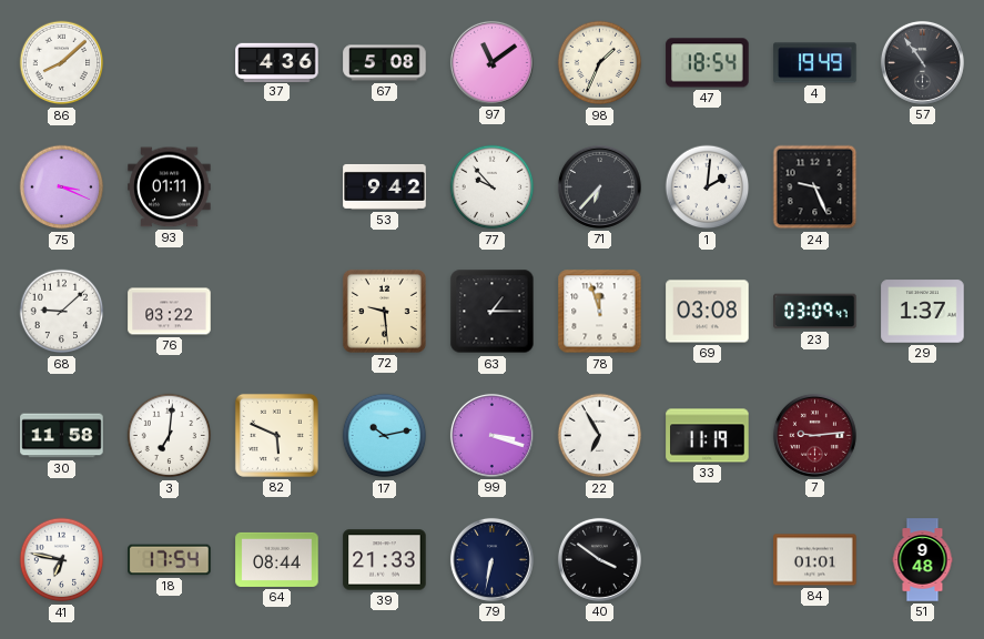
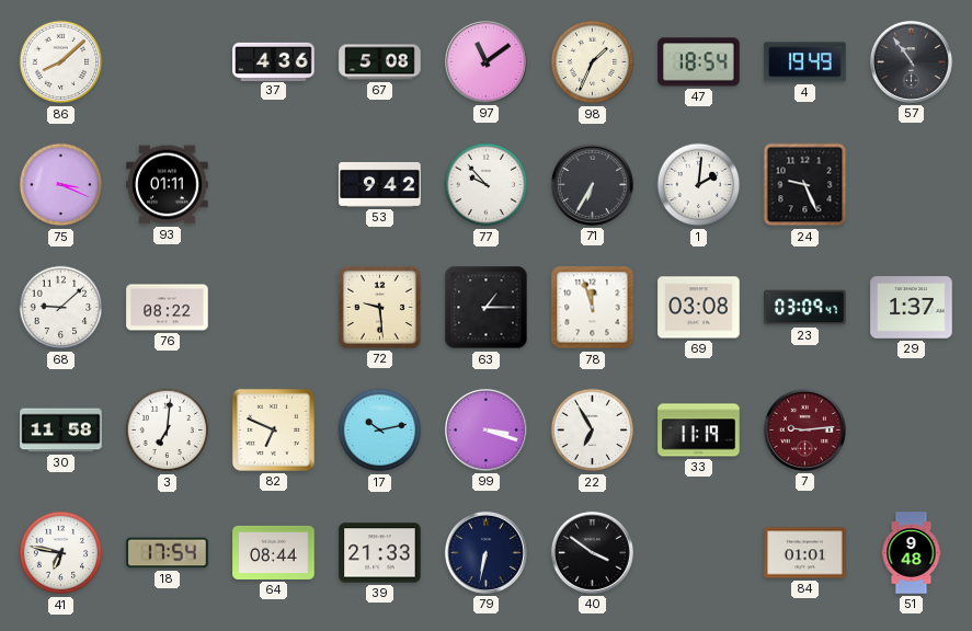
71: 6:37 -> 6:35
76: 03:22 -> 08:22
82: 5:49 -> 6:49
